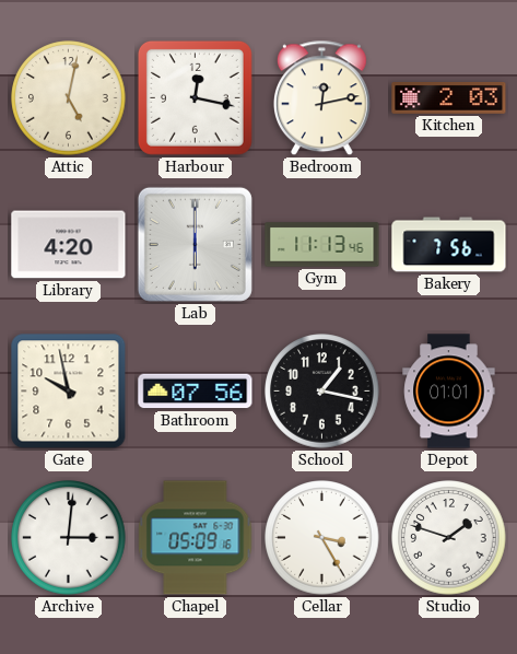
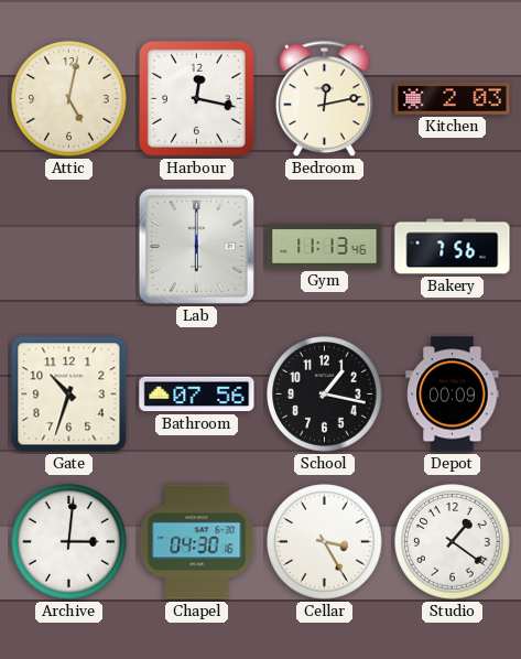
Library: 4:20 -> none
Gate: 9:58 -> 10:33
Depot: 01:01 -> 00:09
Chapel: 05:09 -> 04:30
Studio: 1:48 -> 1:21
